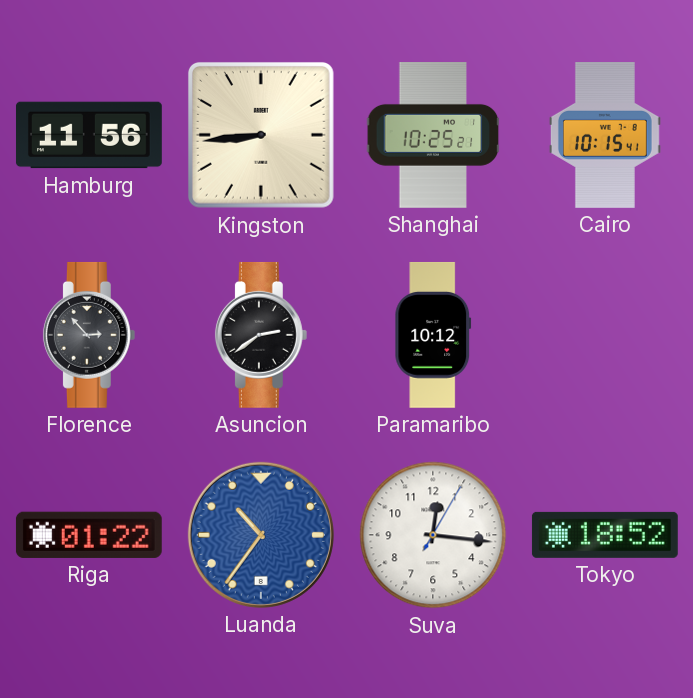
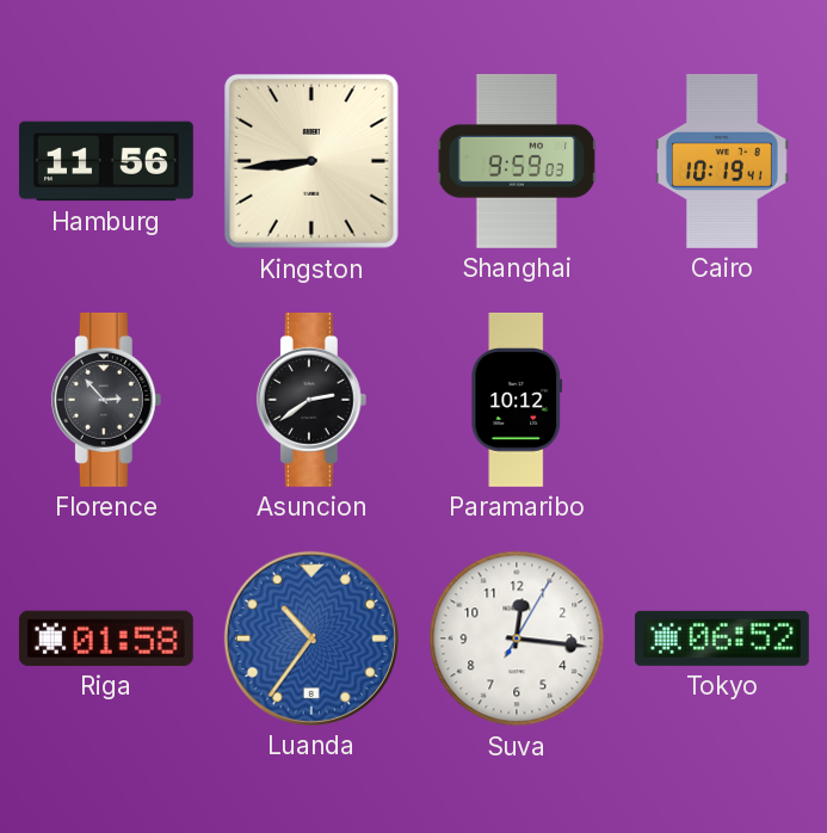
Shanghai: 10:25 -> 9:59
Cairo: 10:15 -> 10:19
Riga: 01:22 -> 01:58
Tokyo: 18:52 -> 06:52
